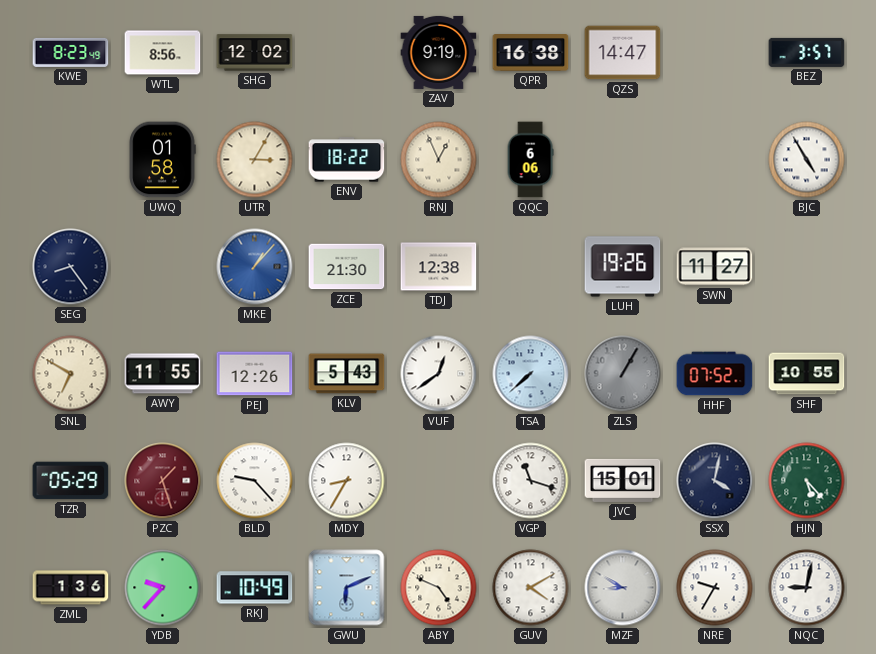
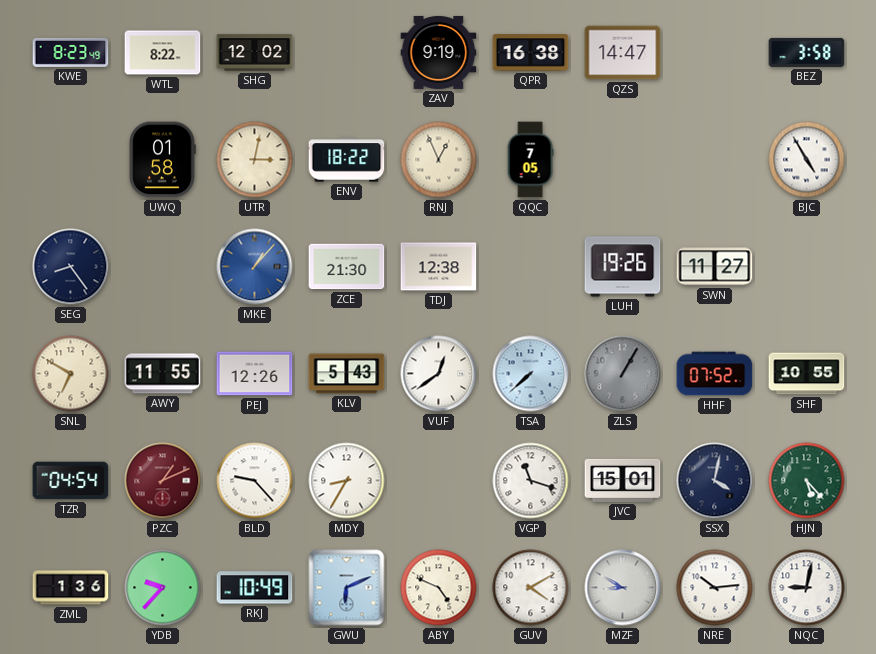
WTL: 8:56 -> 8:22
BEZ: 3:57 -> 3:58
UTR: 3:05 -> 3:02
QQC: 6:06 -> 7:05
TZR: 05:29 -> 04:54
PZC: 1:27 -> 1:11
NRE: 9:35 -> 10:14
